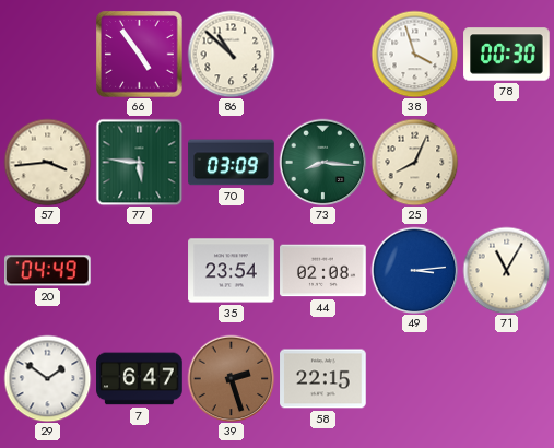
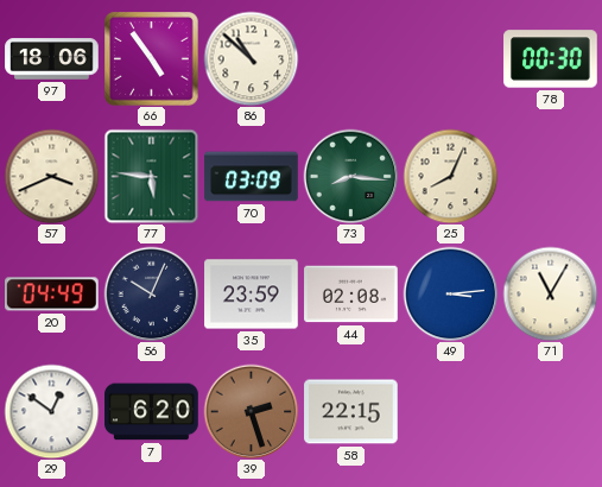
97: none -> 18:06
38: 3:57 -> none
57: 3:44 -> 3:41
56: none -> 10:04
35: 23:54 -> 23:59
29: 1:51 -> 12:51
7: 6:47 -> 6:20
